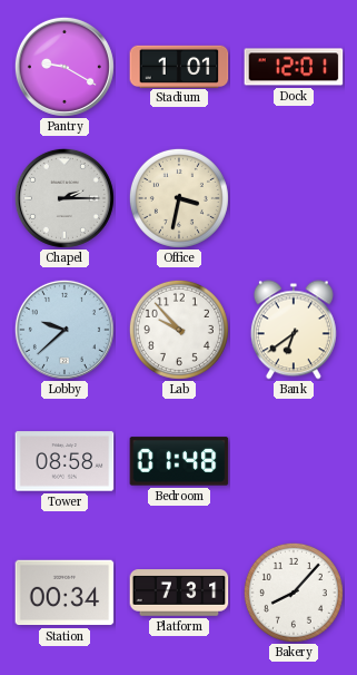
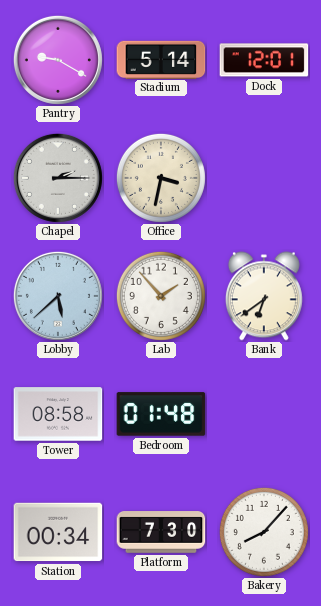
Stadium: 1:01 -> 5:14
Lobby: 9:38 -> 5:38
Lab: 9:53 -> 1:53
Platform: 7:31 -> 7:30
